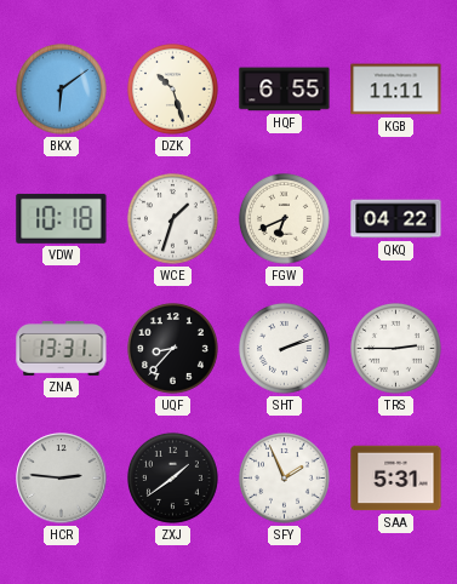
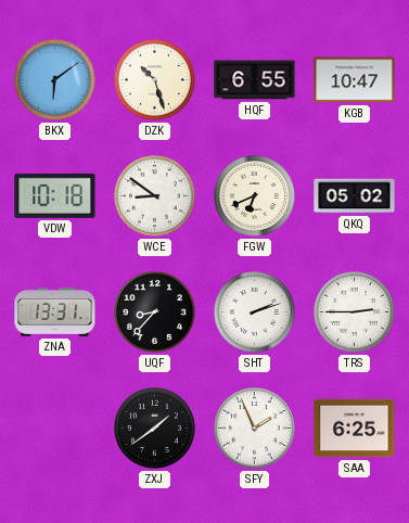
KGB: 11:11 -> 10:47
WCE: 1:33 -> 8:51
QKQ: 04:22 -> 05:02
HCR: 2:46 -> none
SAA: 5:31 -> 6:25
